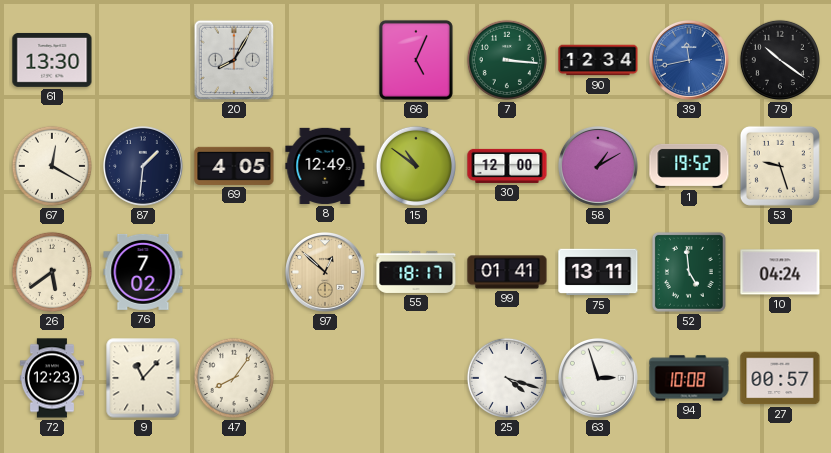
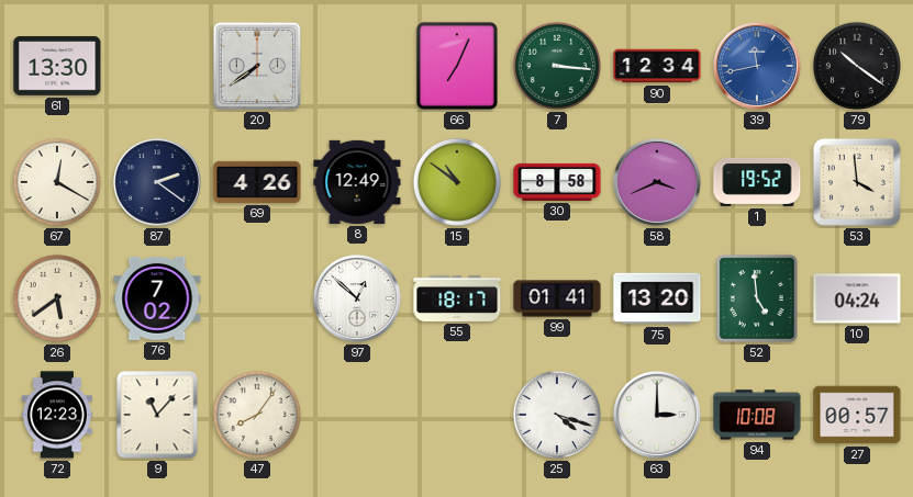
20: 8:05 -> 7:39
66: 5:04 -> 7:04
87: 1:31 -> 2:21
69: 4:05 -> 4:26
30: 12:00 -> 8:58
58: 1:10 -> 3:41
53: 9:27 -> 3:59
97 dial: champagne -> white
75: 13:11 -> 13:20
63: 2:57 -> 3:00
